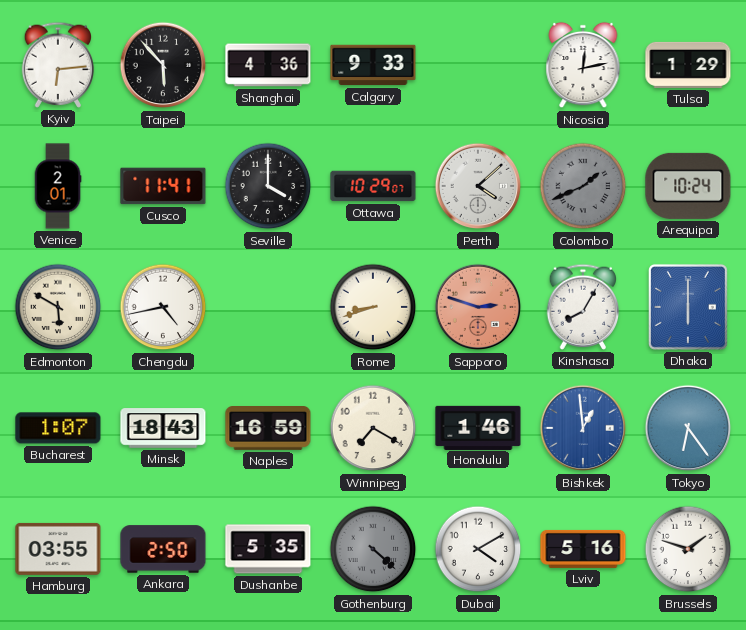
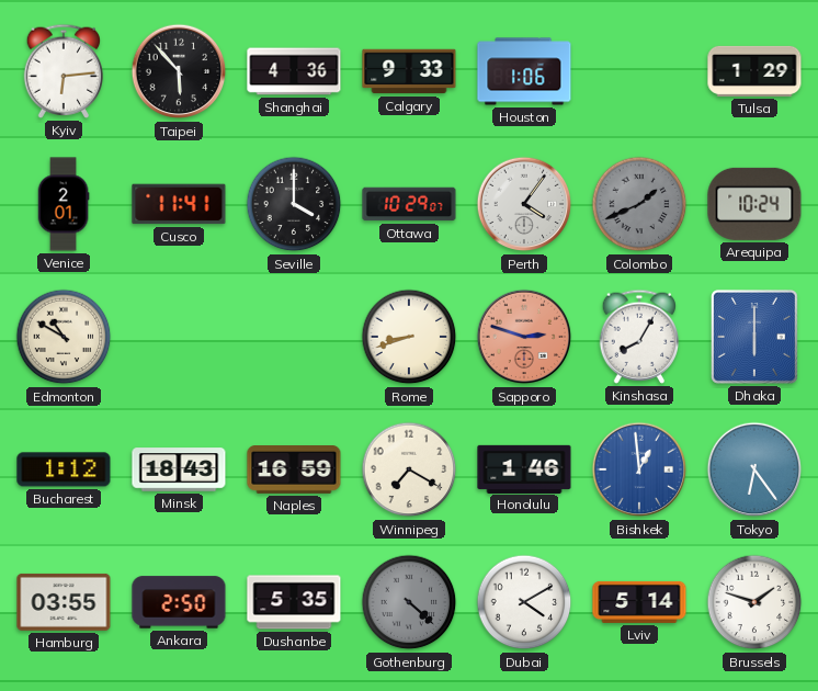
Houston: none -> 1:06
Nicosia: 12:13 -> none
Perth: 4:08 -> 4:06
Edmonton: 5:50 -> 10:50
Chengdu: 4:43 -> none
Bucharest: 1:07 -> 1:12
Lviv: 5:16 -> 5:14
